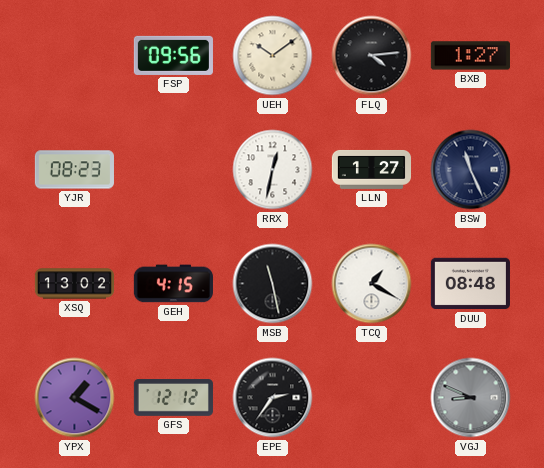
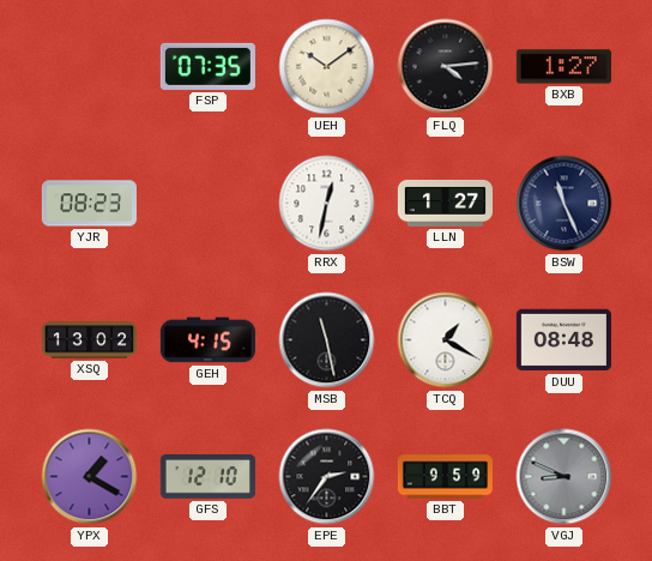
FSP: 09:56 -> 07:35
GFS: 12:12 -> 12:10
BBT: none -> 9:59
